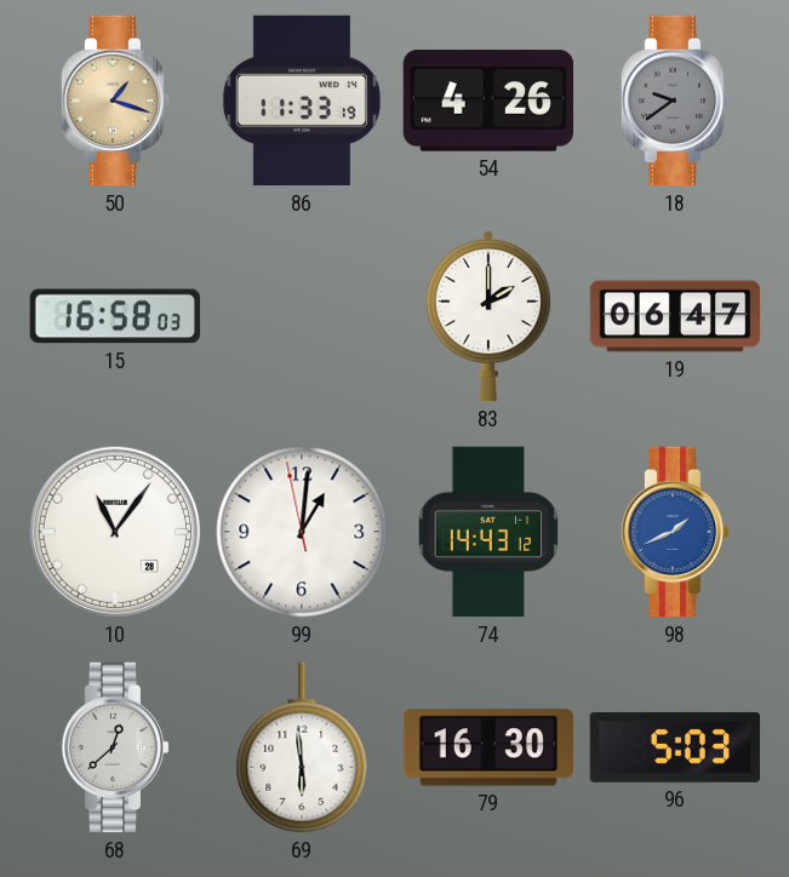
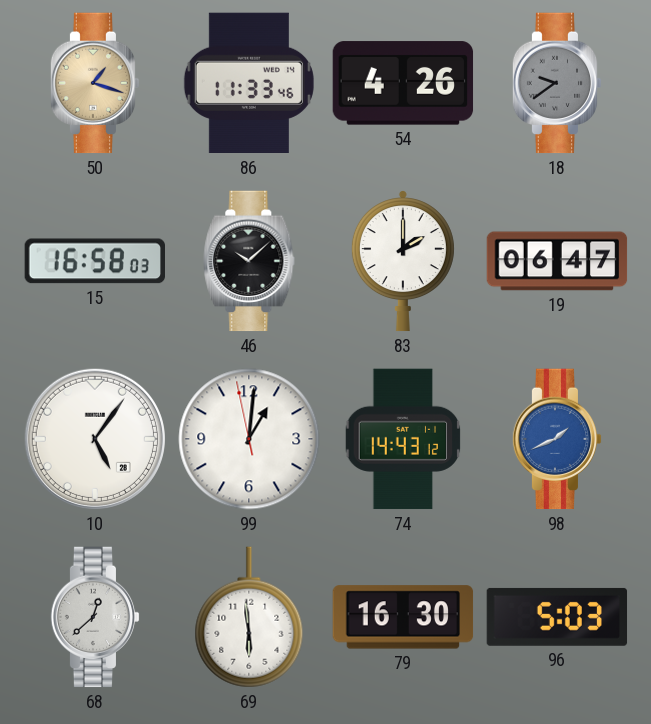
86: 11:33:19 -> 11:33:46
46: none -> 10:08
10: 11:06 -> 5:06
